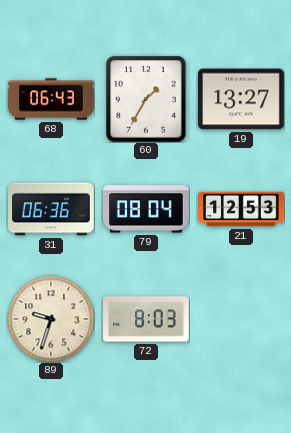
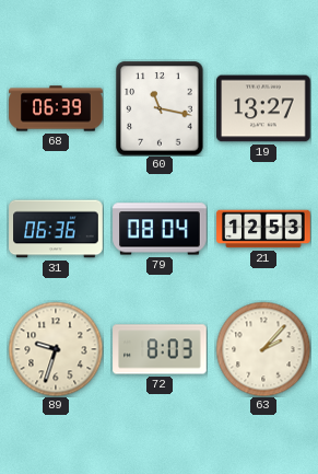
68: 06:43 -> 06:39
60: 1:35 -> 11:17
63: none -> 2:07
